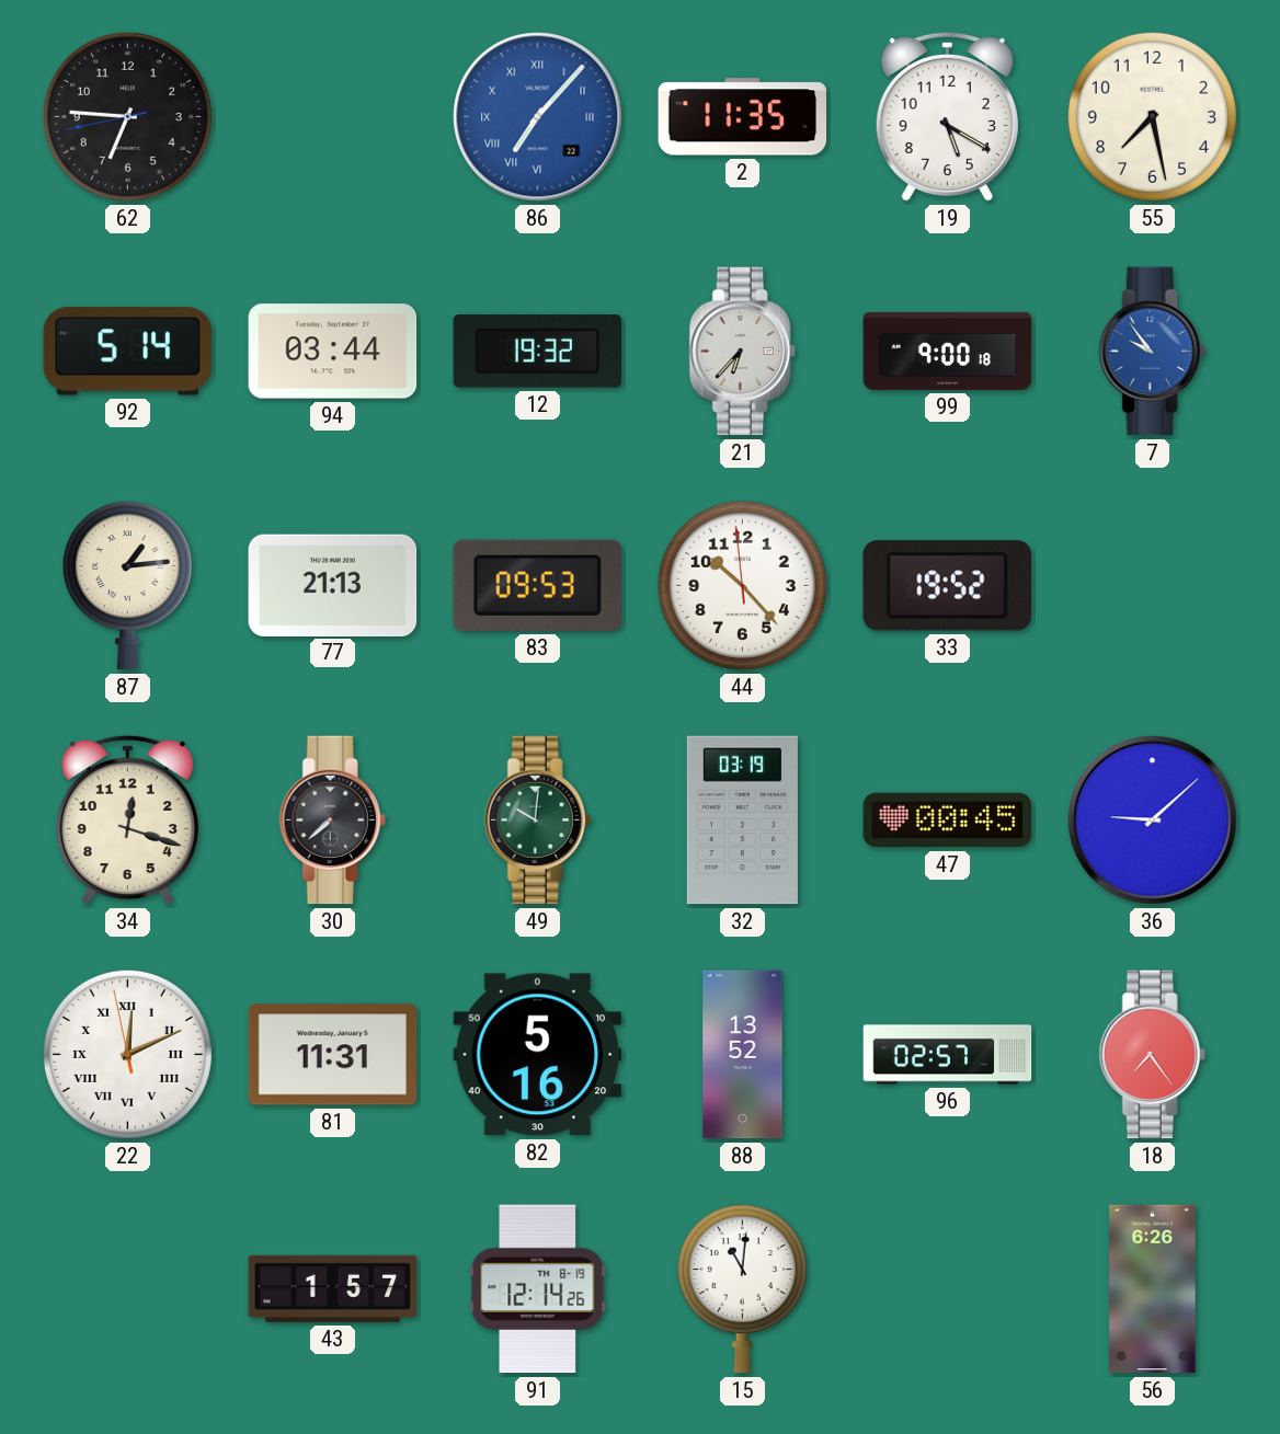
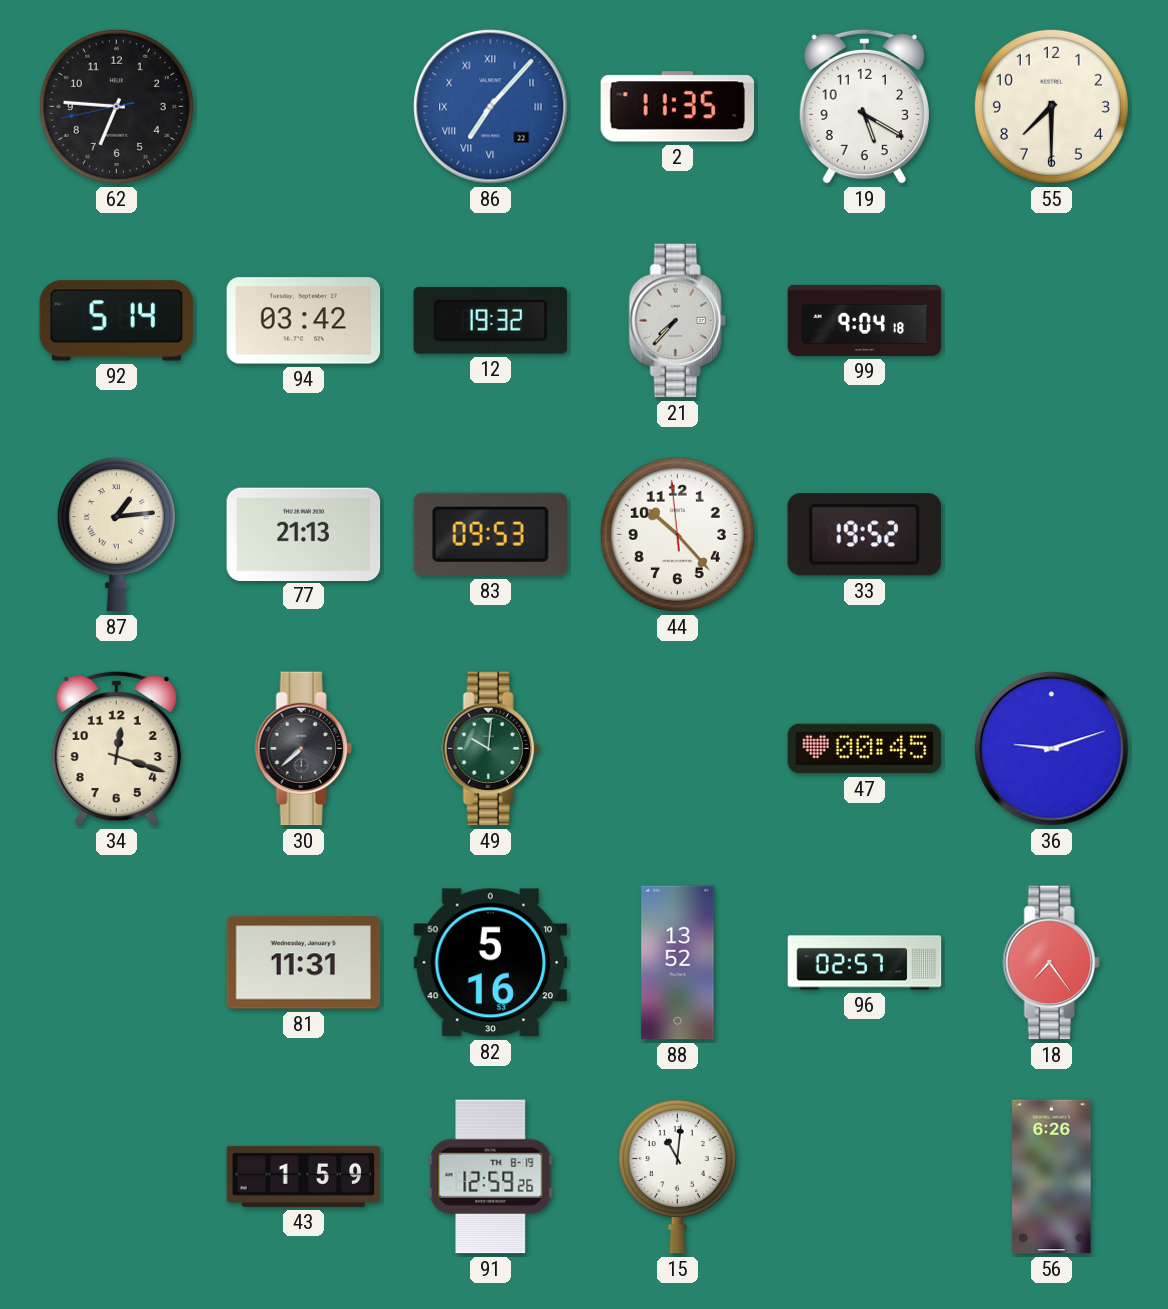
55: 7:28 -> 7:30
94: 03:44 -> 03:42
21: 6:37 -> 7:37
99: 9:00 -> 9:04
7: 9:54 -> none
32: 03:19 -> none
36: 9:08 -> 9:12
22: 12:10 -> none
43: 1:57 -> 1:59
91: 12:14 -> 12:59
